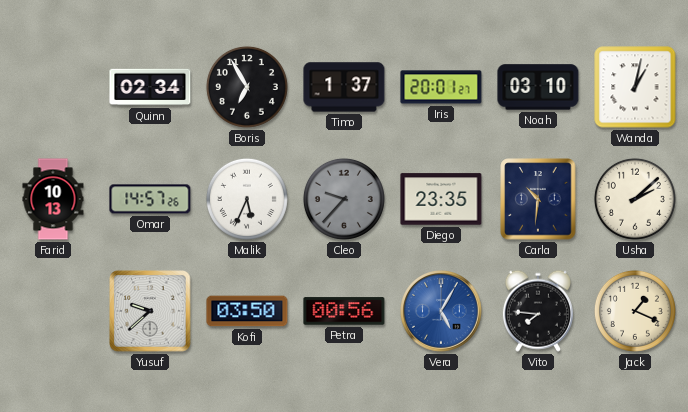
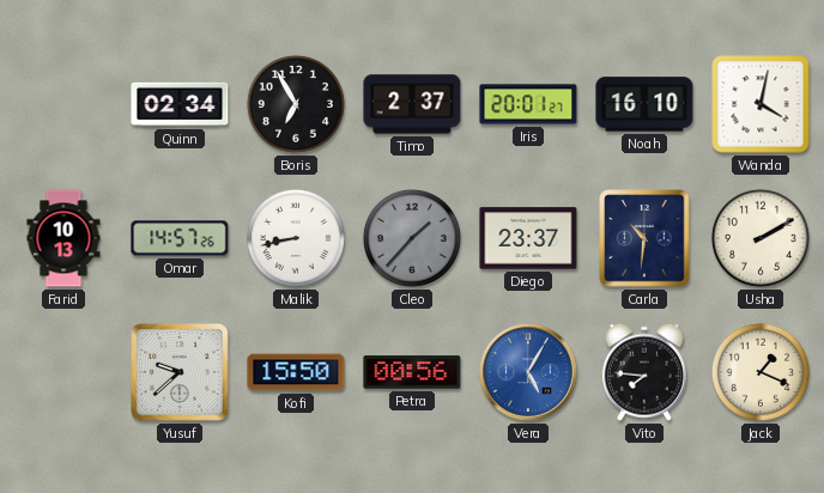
Timo: 1:37 -> 2:37
Noah: 03:10 -> 16:10
Wanda: 1:02 -> 4:02
Malik: 5:34 -> 8:43
Cleo: 9:37 -> 1:37
Diego: 23:35 -> 23:37
Usha: 2:08 -> 2:10
Kofi: 03:50 -> 15:50
